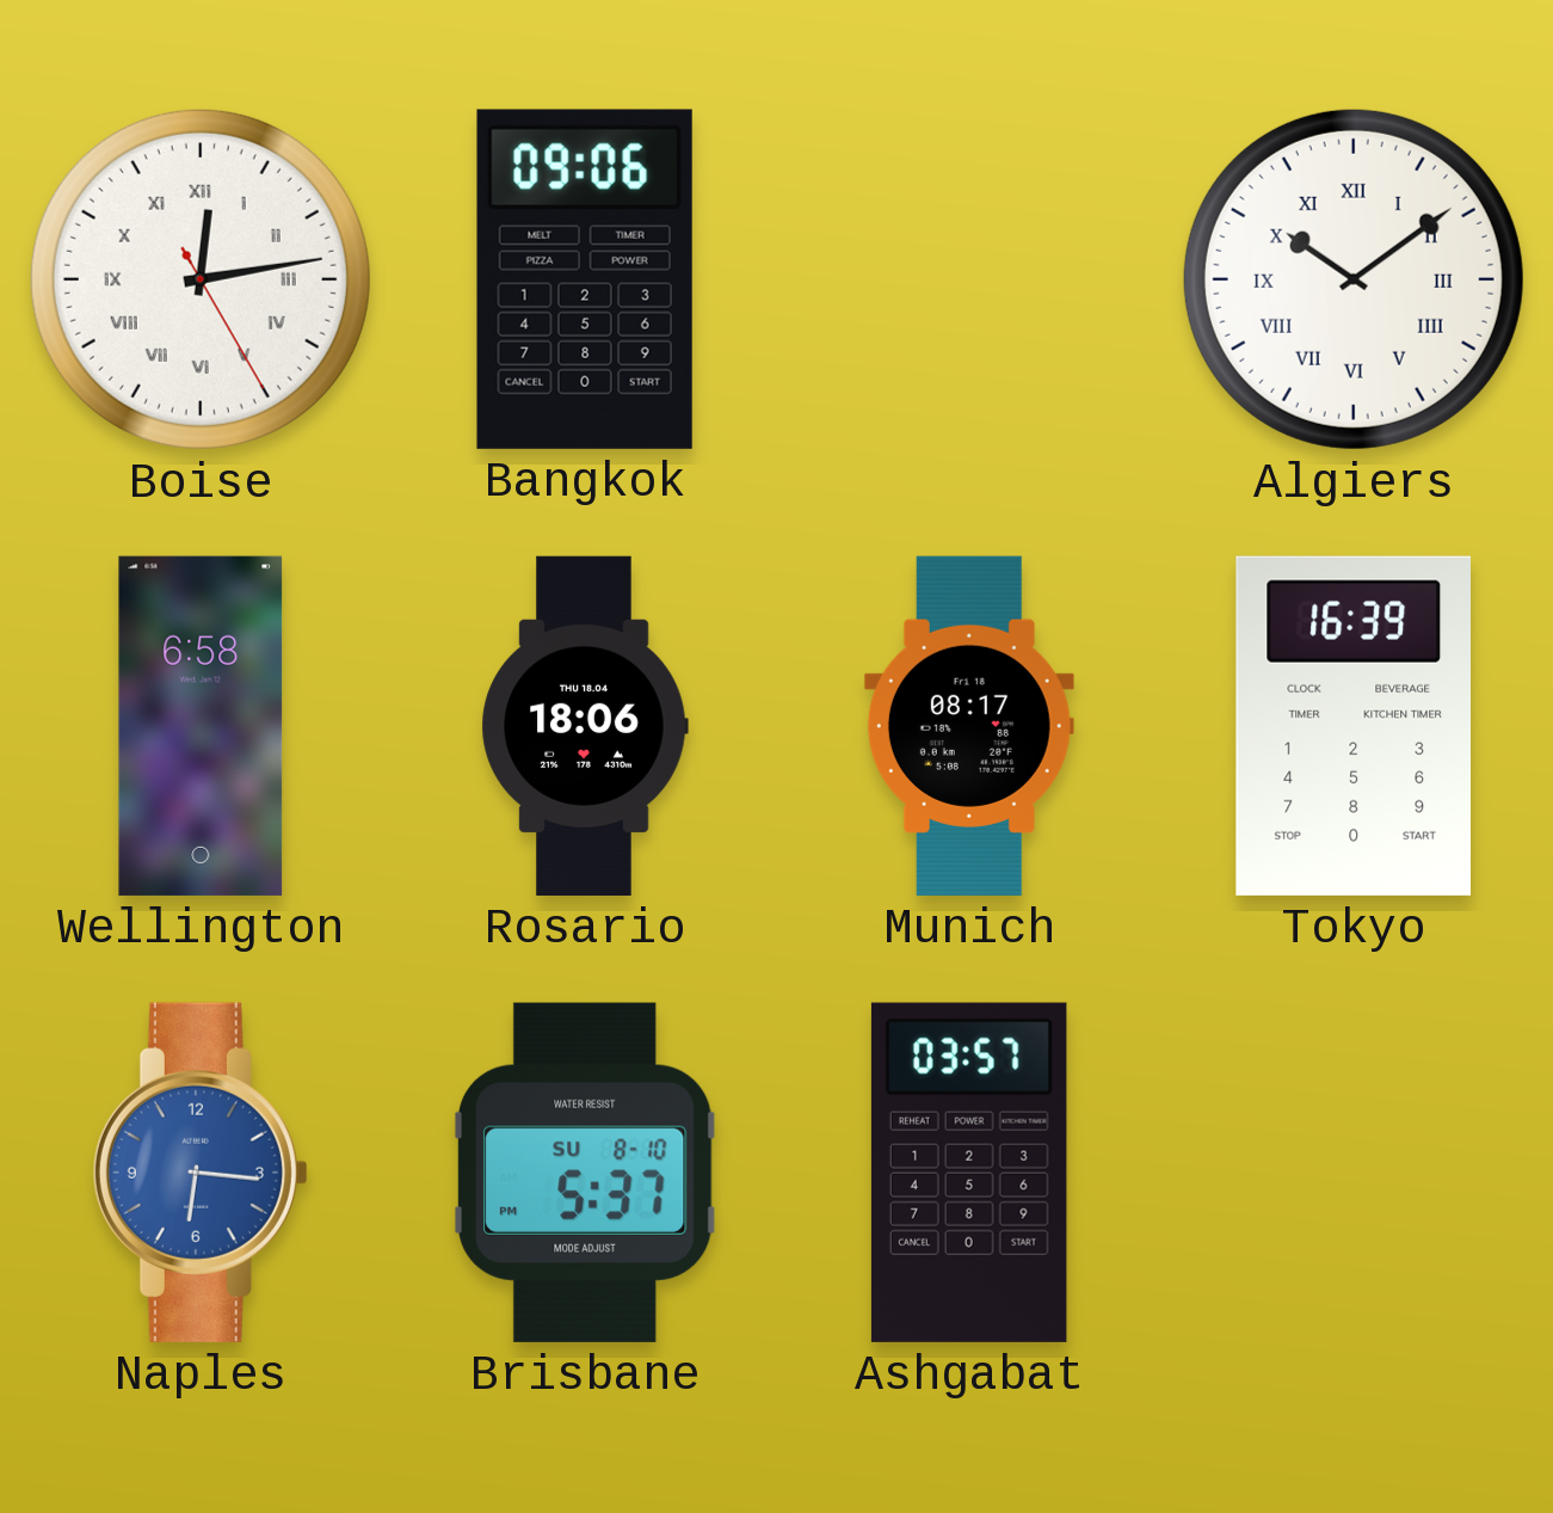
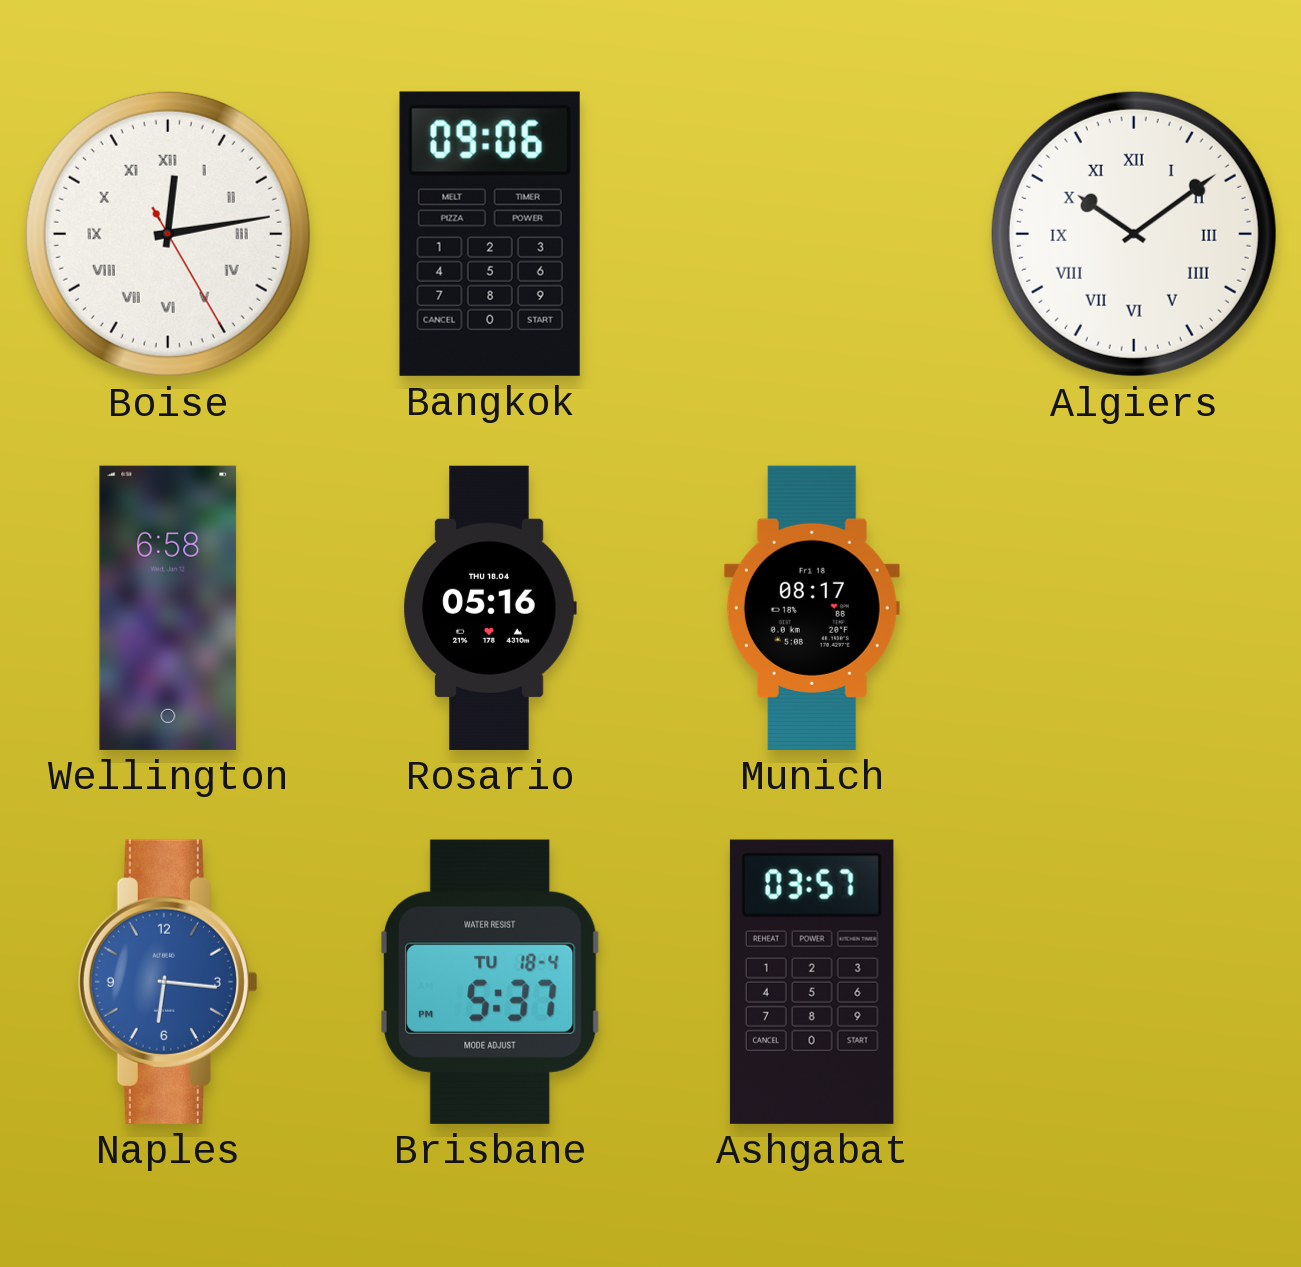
Rosario: 18:06 -> 05:16
Tokyo: 16:39 -> none
Brisbane date: SU 8-10 -> TU 18-4
